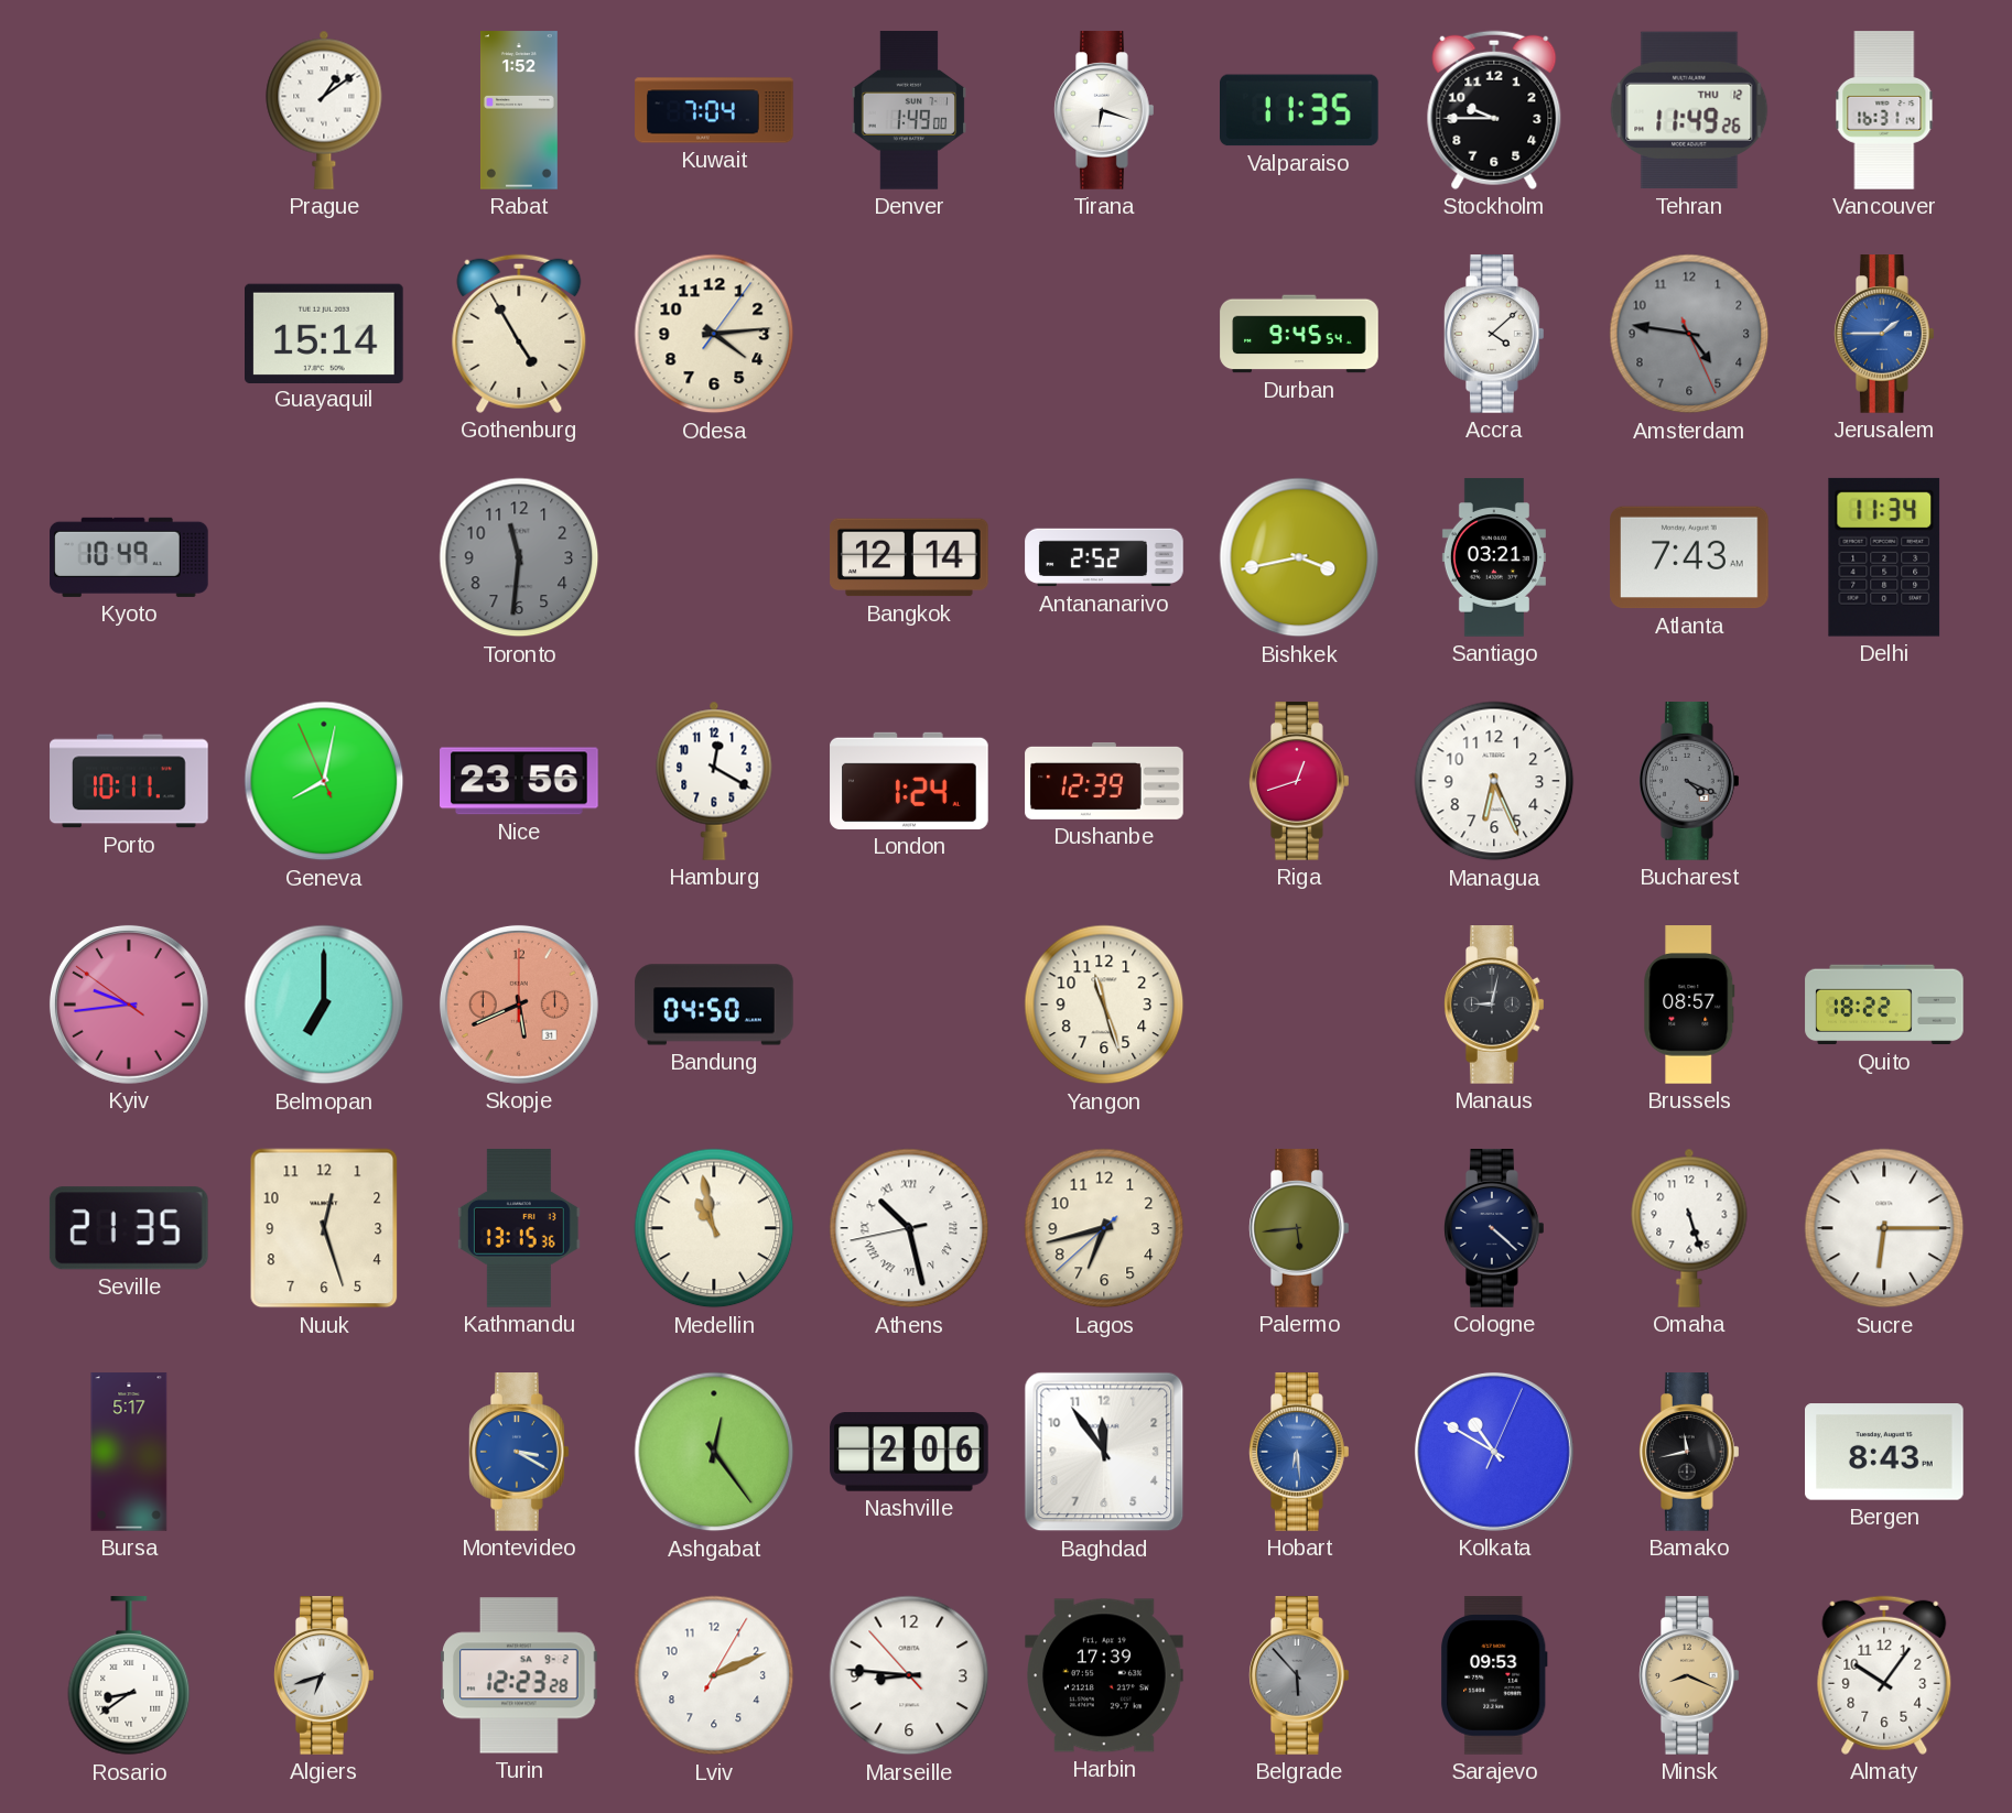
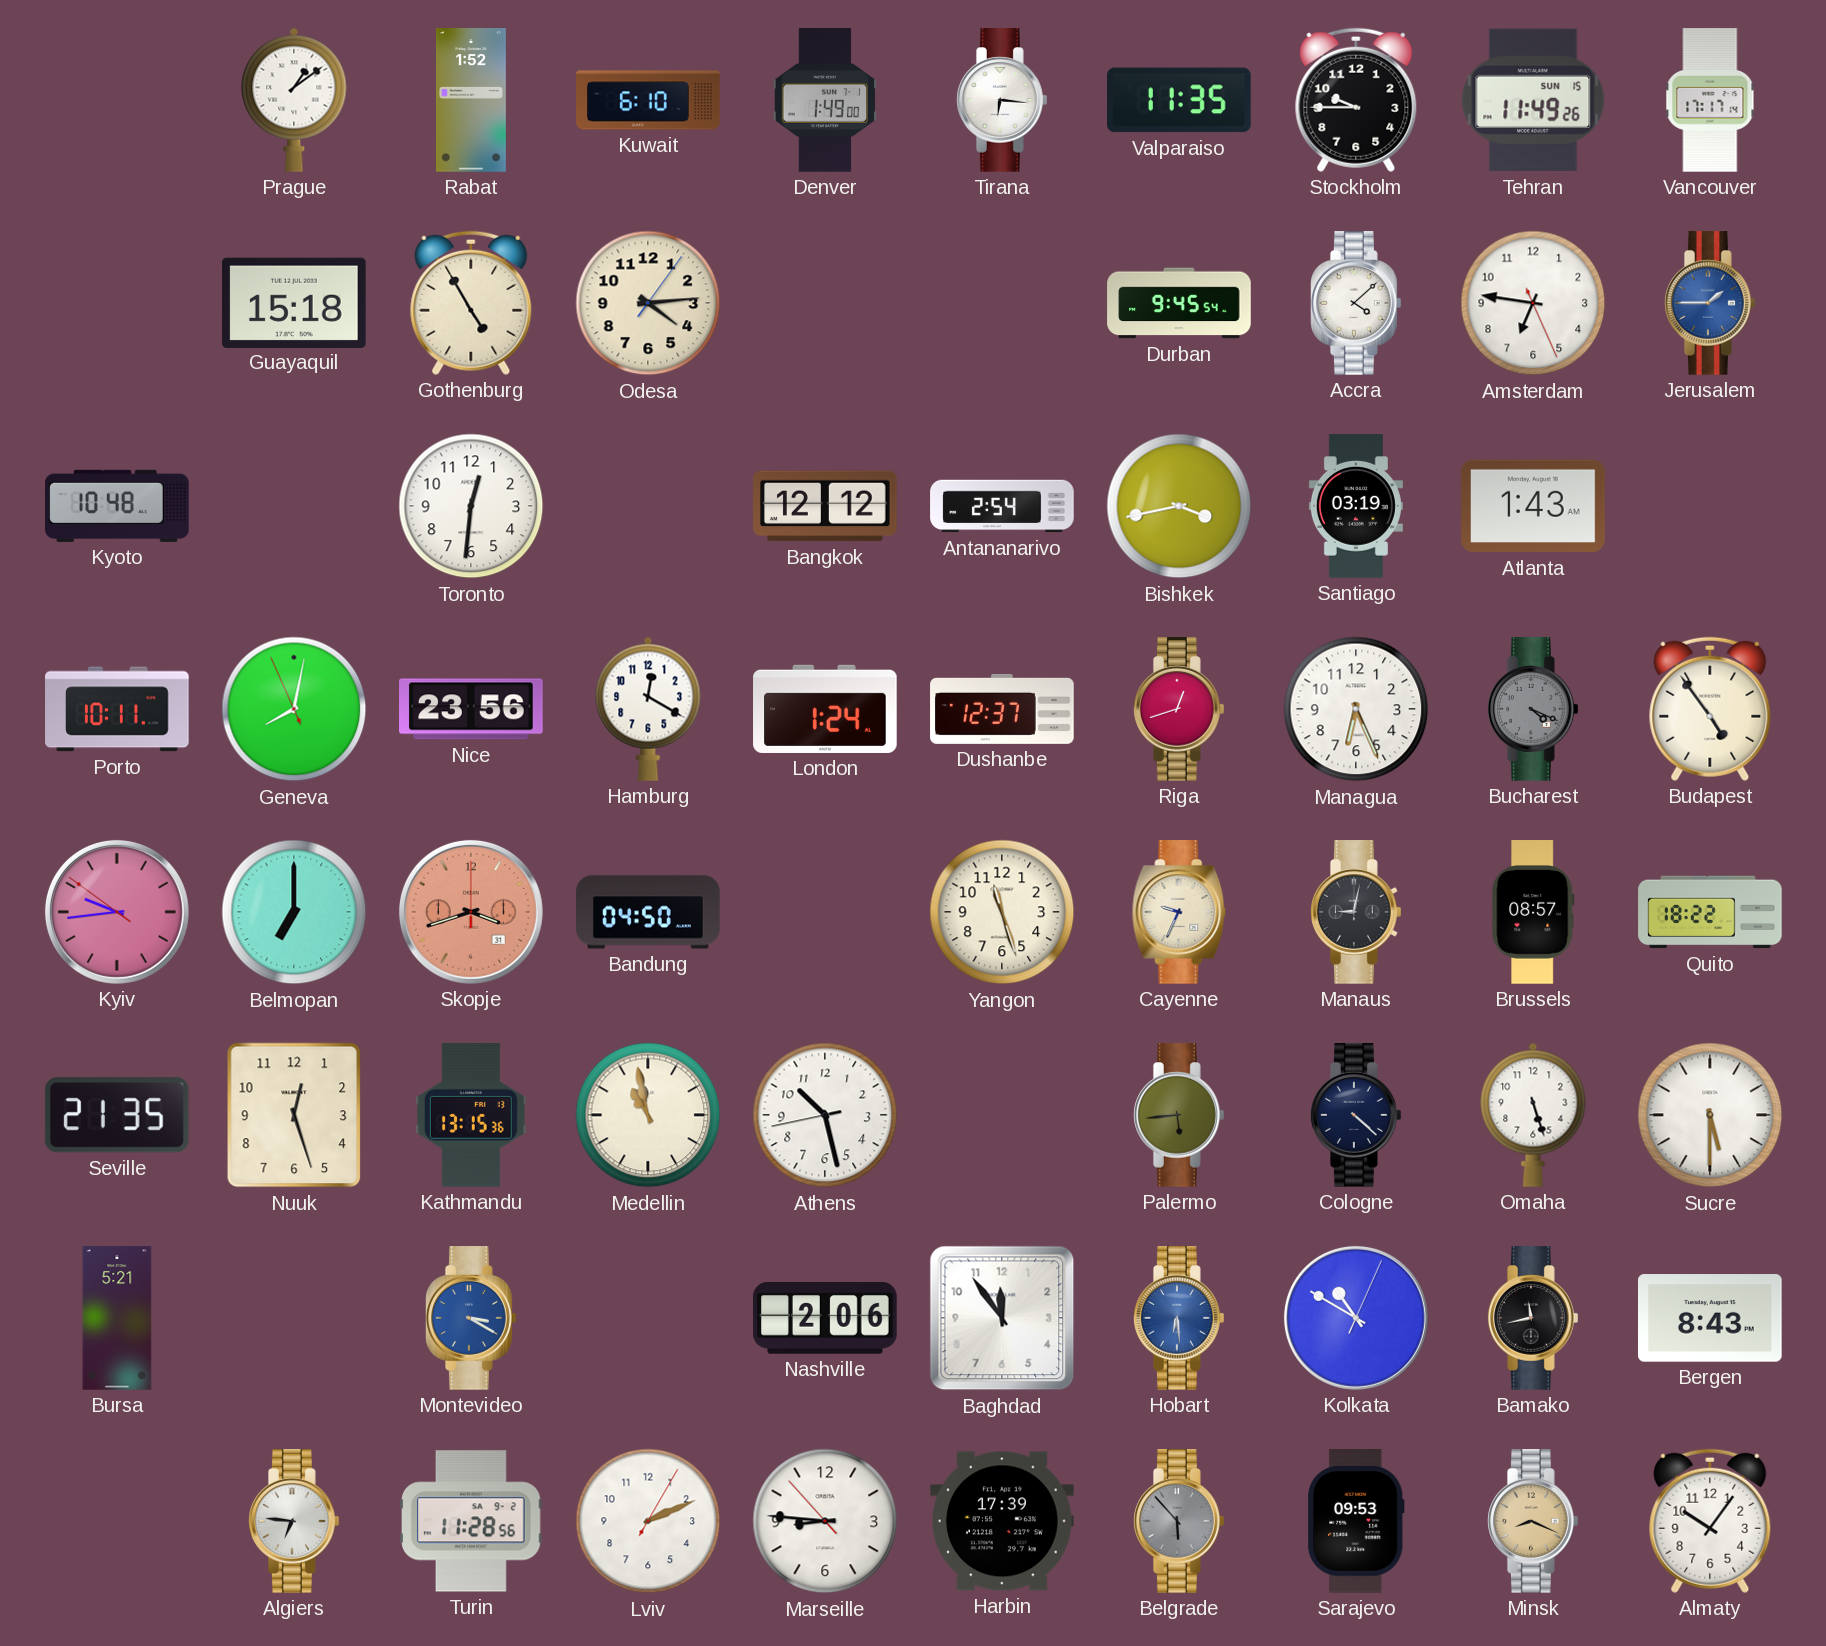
Kuwait: 7:04 -> 6:10
Tirana: 6:18 -> 6:16
Tehran date: THU 12 -> SUN 15
Vancouver: 16:31 -> 17:17
Guayaquil: 15:14 -> 15:18
Amsterdam: 4:46 -> 6:46
Amsterdam dial: grey -> white
Kyoto: 10:49 -> 10:48
Toronto: 11:31 -> 12:31
Toronto dial: grey -> white
Bangkok: 12:14 -> 12:12
Antananarivo: 2:52 -> 2:54
Santiago: 03:21 -> 03:19
Atlanta: 7:43 -> 1:43
Delhi: 11:34 -> none
Dushanbe: 12:39 -> 12:37
Budapest: none -> 4:54
Skopje: 5:41 -> 3:42
Cayenne: none -> 9:34
Athens numerals: Roman -> Arabic
Lagos: 6:42 -> none
Sucre: 6:15 -> 5:30
Bursa: 5:17 -> 5:21
Ashgabat: 12:24 -> none
Rosario: 8:39 -> none
Algiers: 6:42 -> 6:46
Turin: 12:23 -> 11:28
